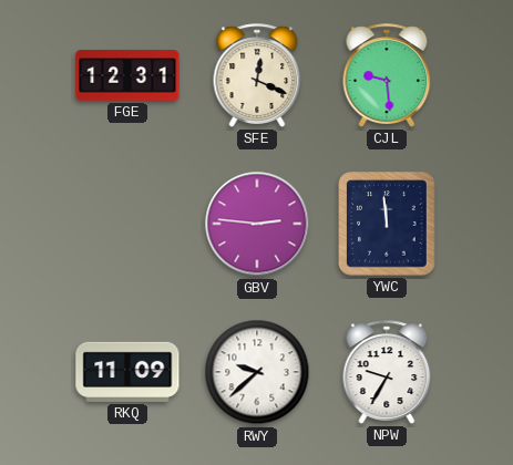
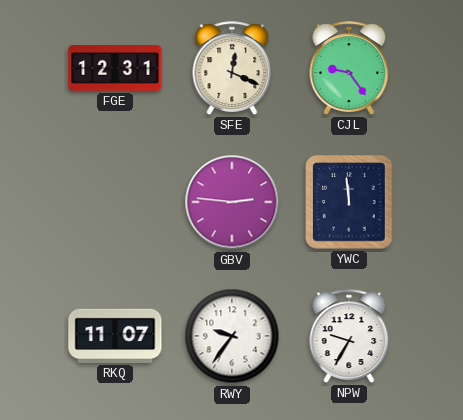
CJL: 9:29 -> 9:24
RKQ: 11:09 -> 11:07
RWY: 9:38 -> 9:36
